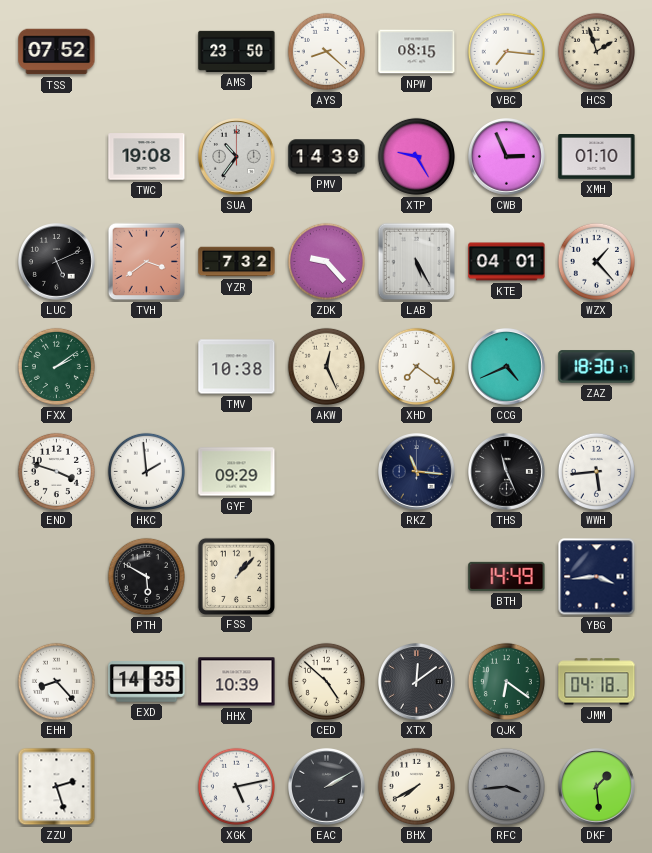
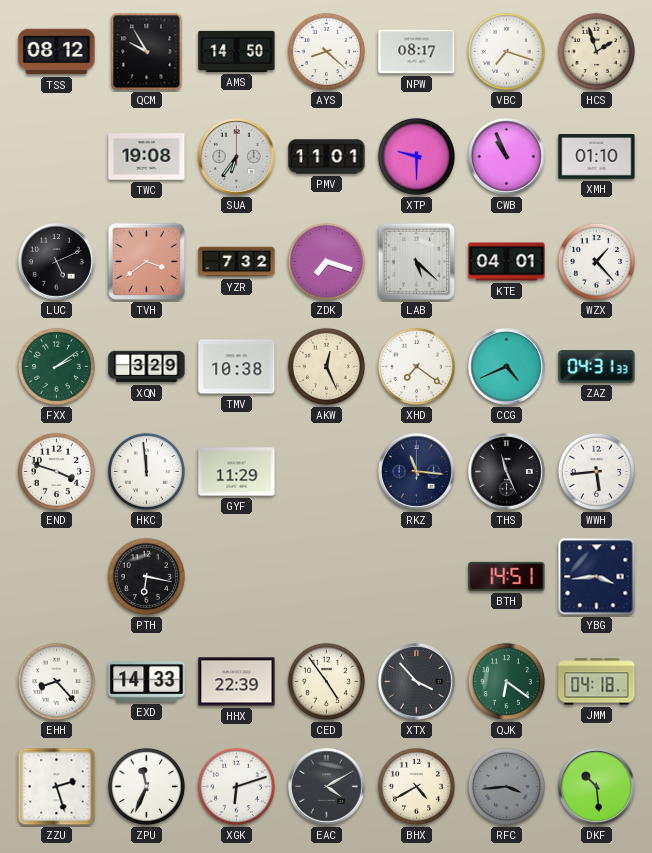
TSS: 07:52 -> 08:12
QCM: none -> 9:55
AMS: 23:50 -> 14:50
NPW: 08:15 -> 08:17
VBC: 7:16 -> 7:18
SUA: 10:36 -> 6:36
PMV: 14:39 -> 11:01
XTP: 9:25 -> 9:30
CWB: 2:56 -> 10:56
ZDK: 9:23 -> 7:18
LAB: 5:25 -> 5:22
XQN: none -> 3:29
ZAZ: 18:30 -> 04:31
HKC: 1:59 -> 11:59
GYF: 09:29 -> 11:29
PTH: 5:50 -> 6:17
FSS: 1:07 -> none
BTH: 14:49 -> 14:51
EXD: 14:35 -> 14:33
HHX: 10:39 -> 22:39
CED: 4:52 -> 4:54
XTX: 12:09 -> 3:53
ZPU: none -> 11:34
XGK: 5:13 -> 6:12
EAC: 2:10 -> 4:10
BHX: 7:40 -> 4:40
DKF: 1:29 -> 10:29
